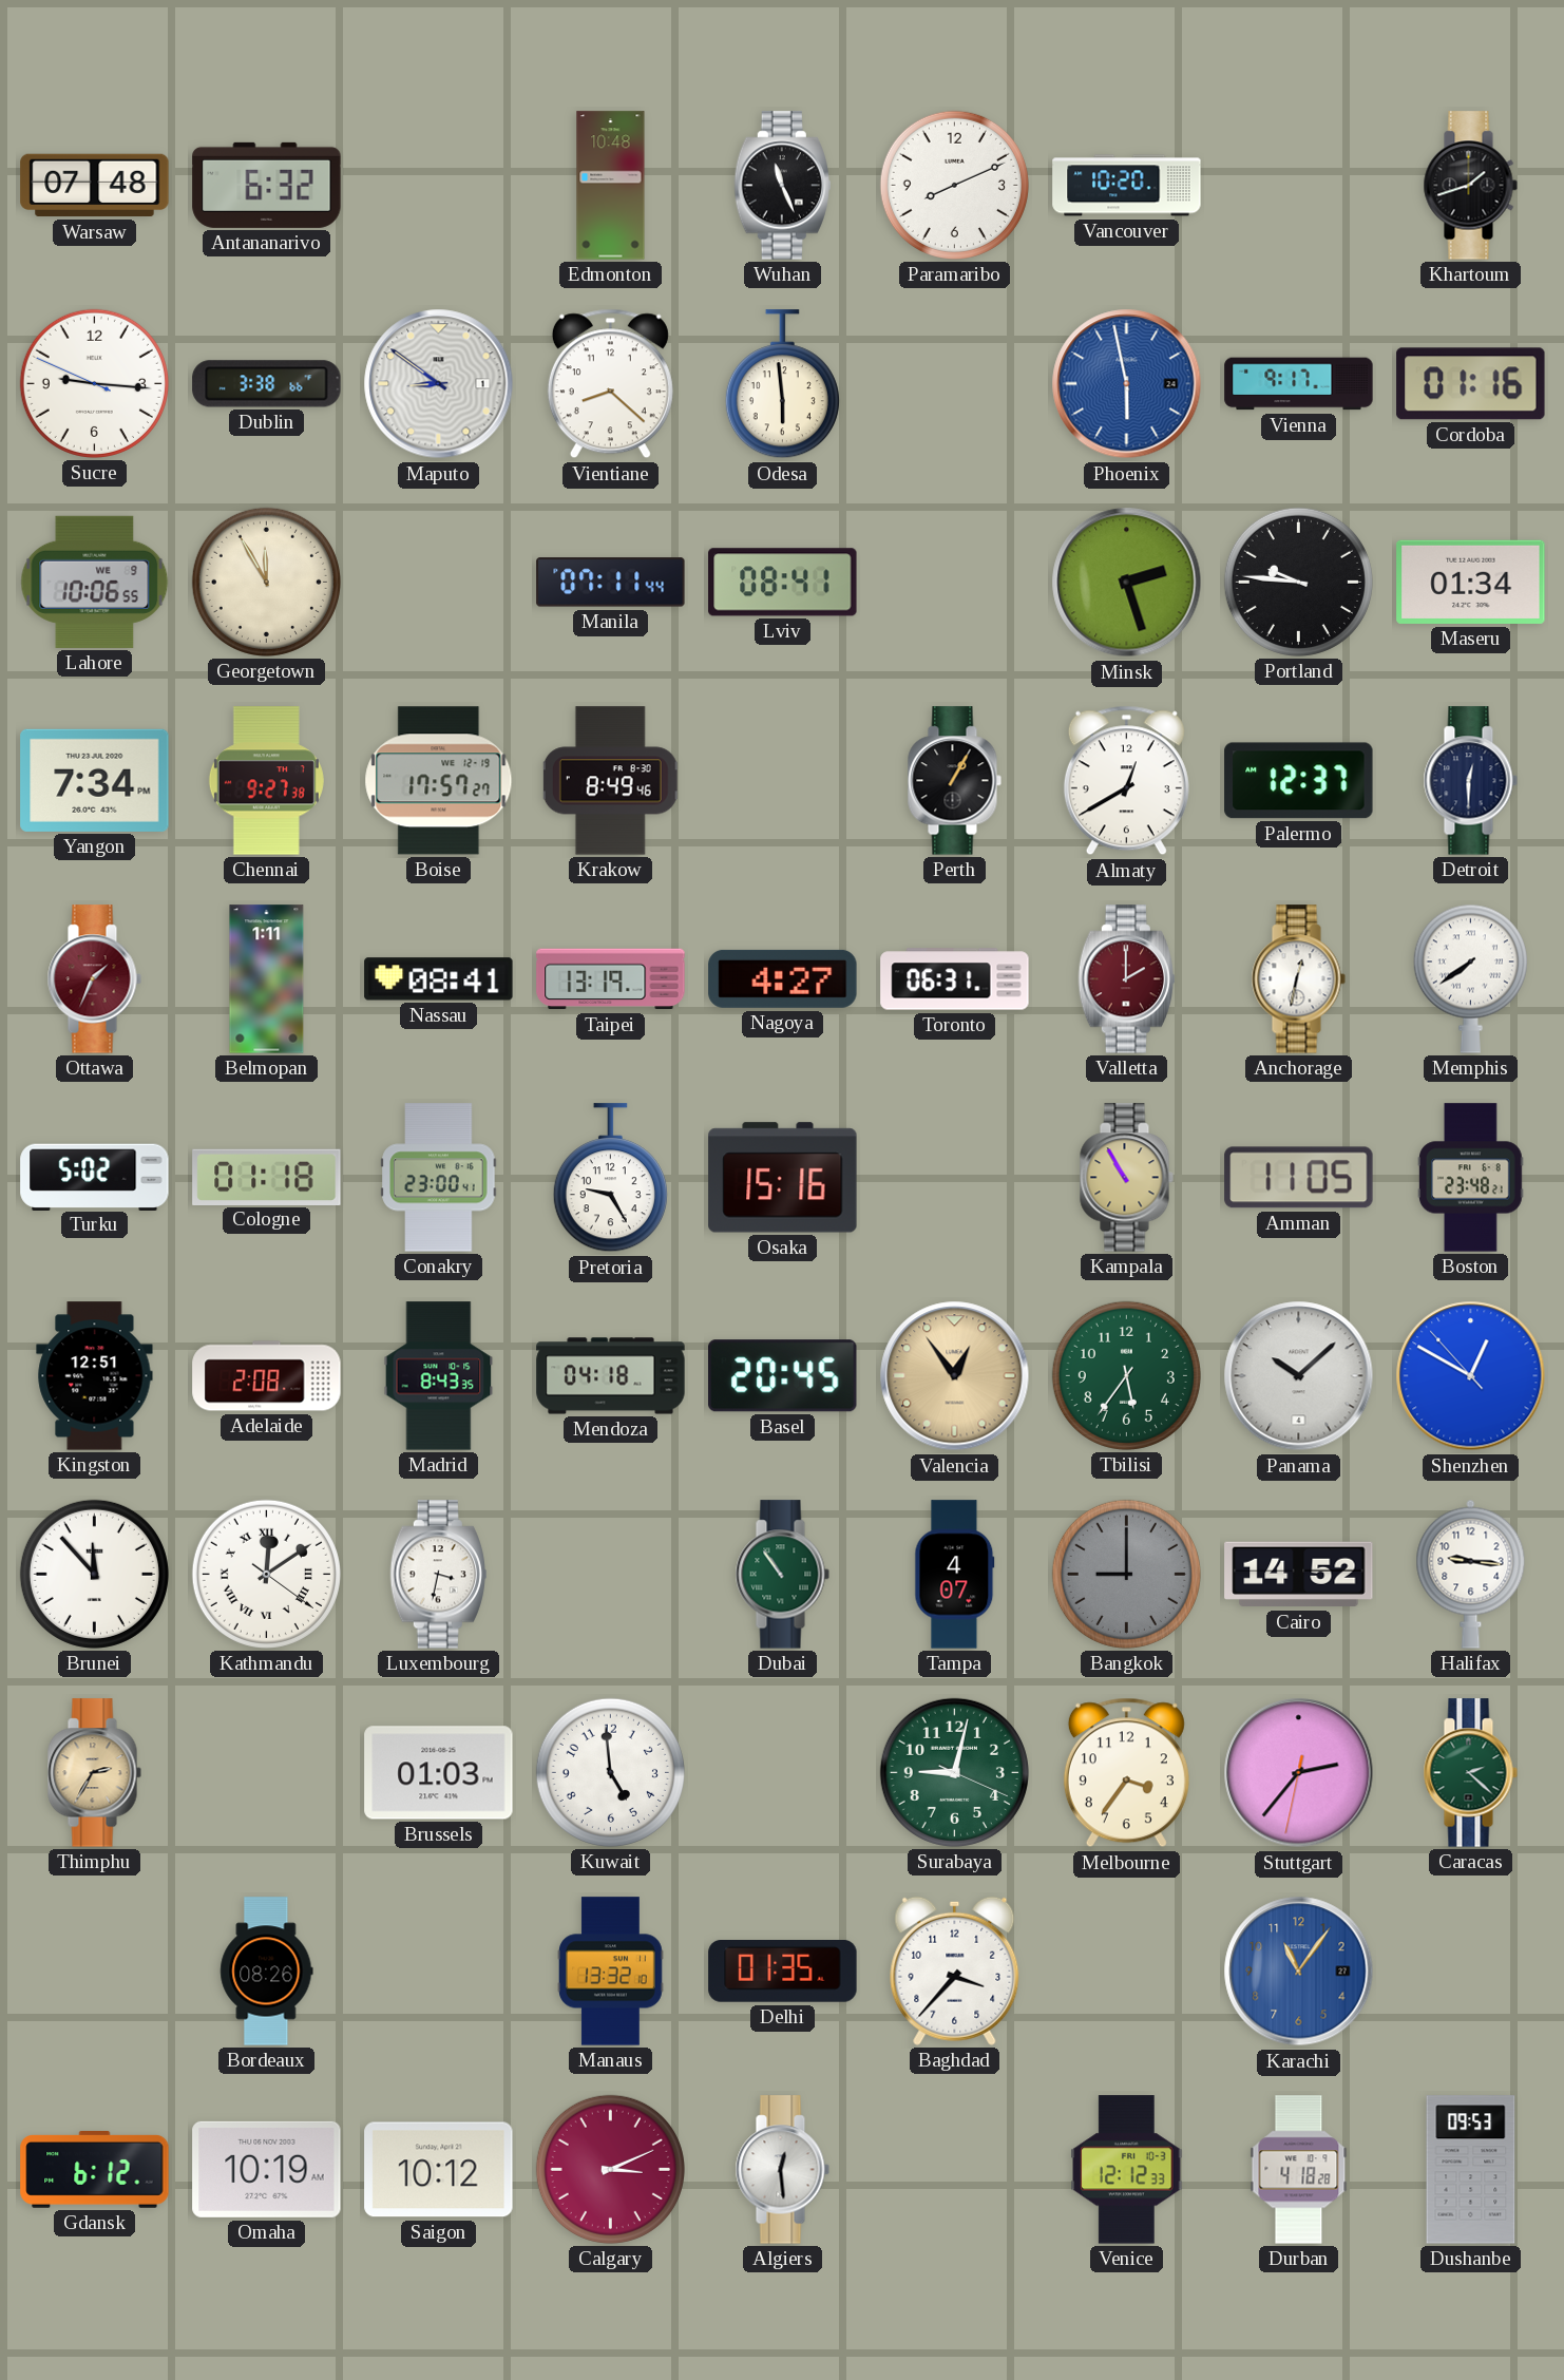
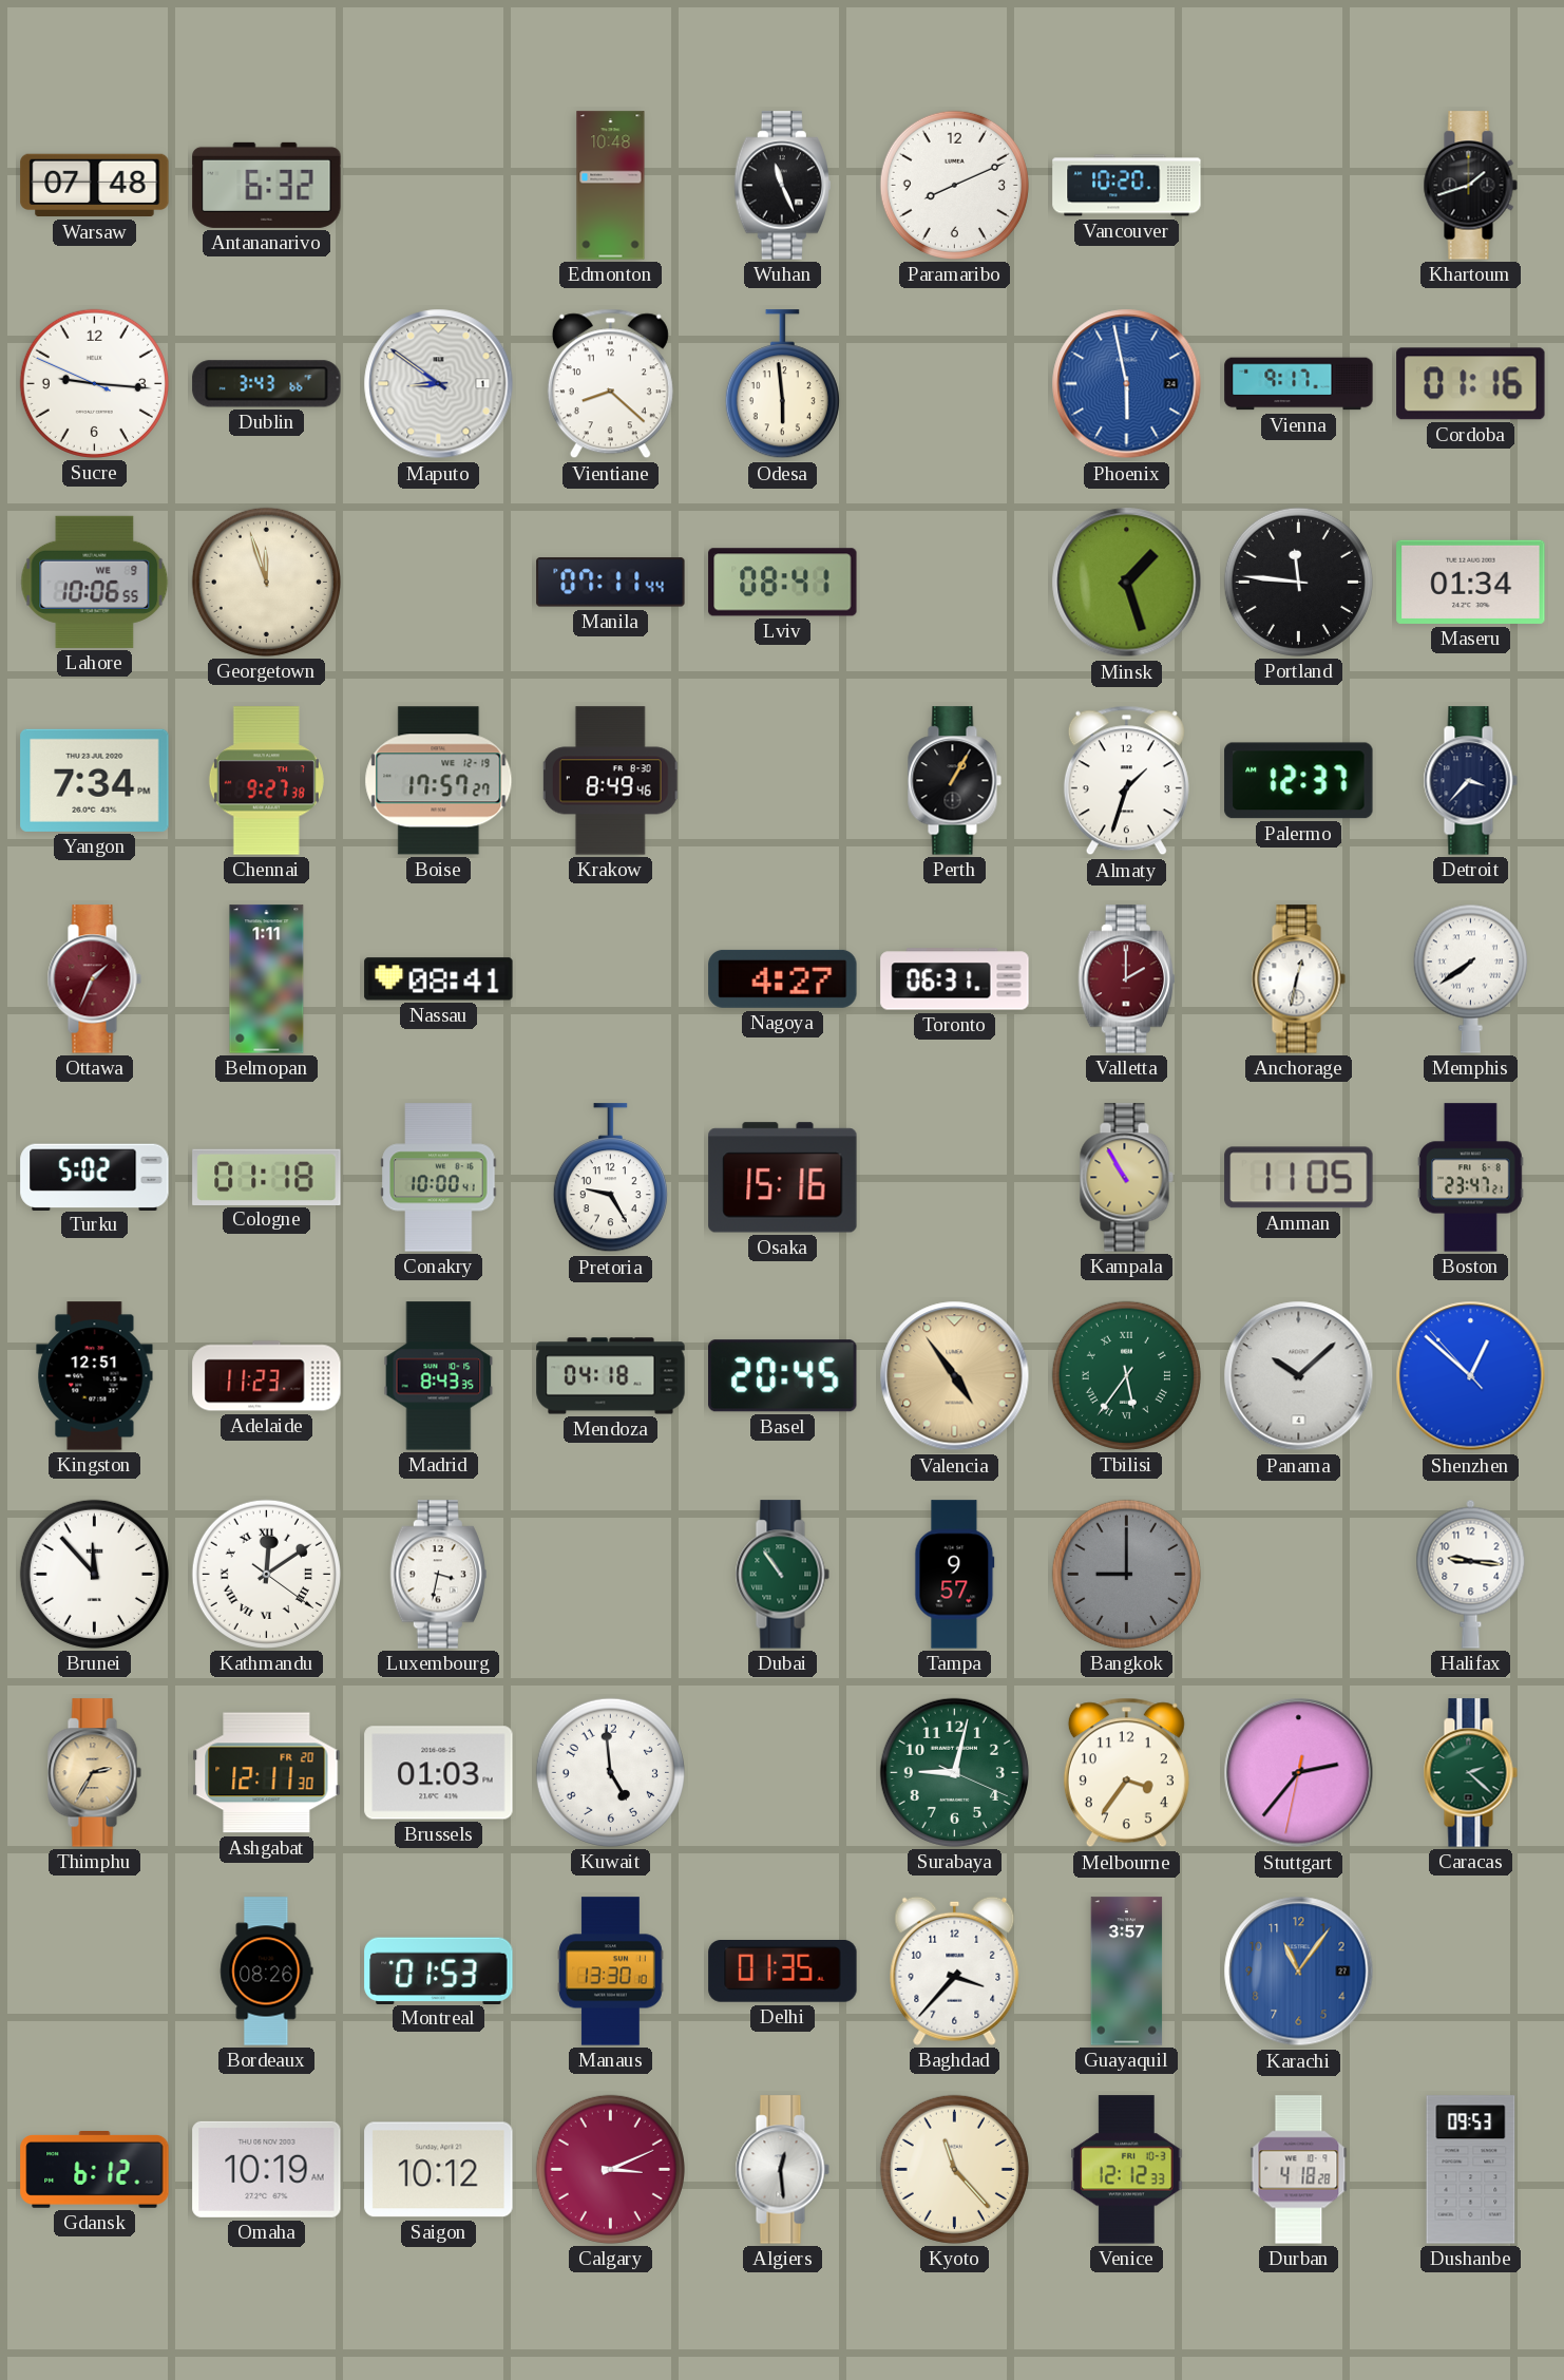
Dublin: 3:38 -> 3:43
Georgetown: 11:55 -> 11:57
Minsk: 2:27 -> 1:27
Portland: 9:46 -> 11:46
Almaty: 12:40 -> 1:33
Detroit: 12:30 -> 3:37
Taipei: 13:19 -> none
Conakry: 23:00 -> 10:00
Boston: 23:48 -> 23:47
Adelaide: 2:08 -> 11:23
Valencia: 12:54 -> 4:54
Tbilisi numerals: Arabic -> Roman
Shenzhen: 12:49 -> 12:51
Tampa: 4:07 -> 9:57
Cairo: 14:52 -> none
Ashgabat: none -> 12:11
Montreal: none -> 01:53
Manaus: 13:32 -> 13:30
Guayaquil: none -> 3:57
Kyoto: none -> 11:23
